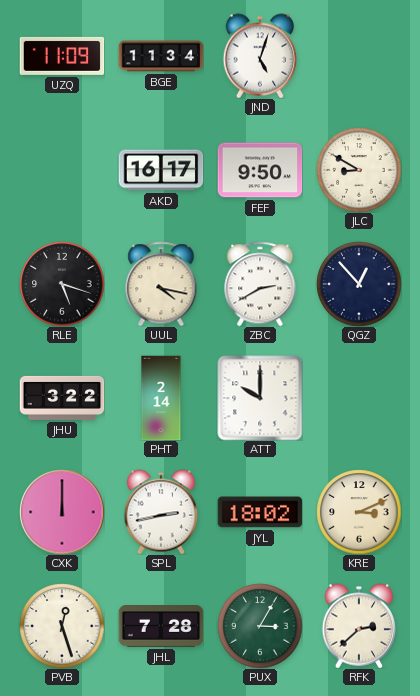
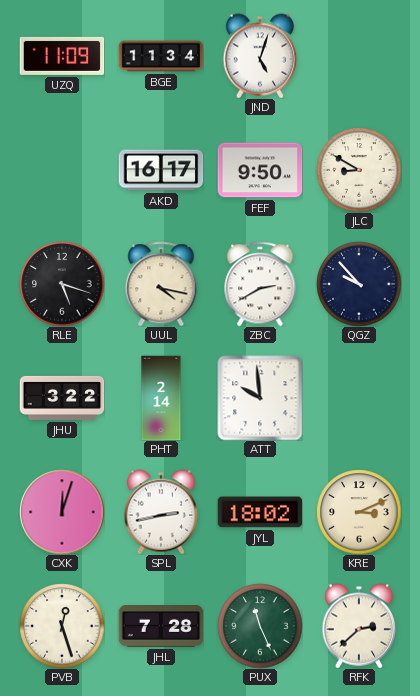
QGZ: 12:53 -> 9:53
ATT: 10:00 -> 9:59
CXK: 12:00 -> 12:03
PUX: 3:05 -> 11:26
